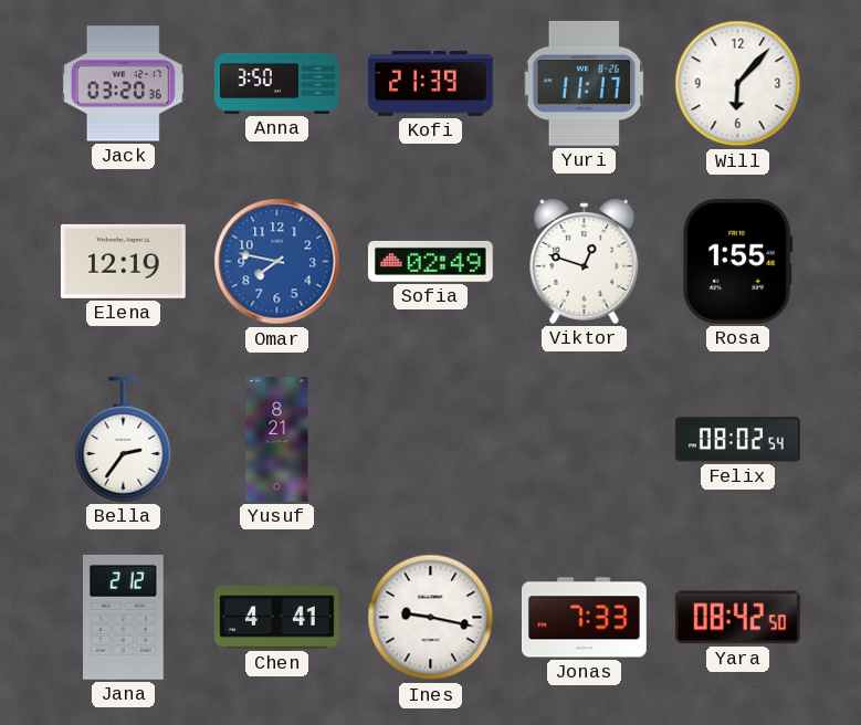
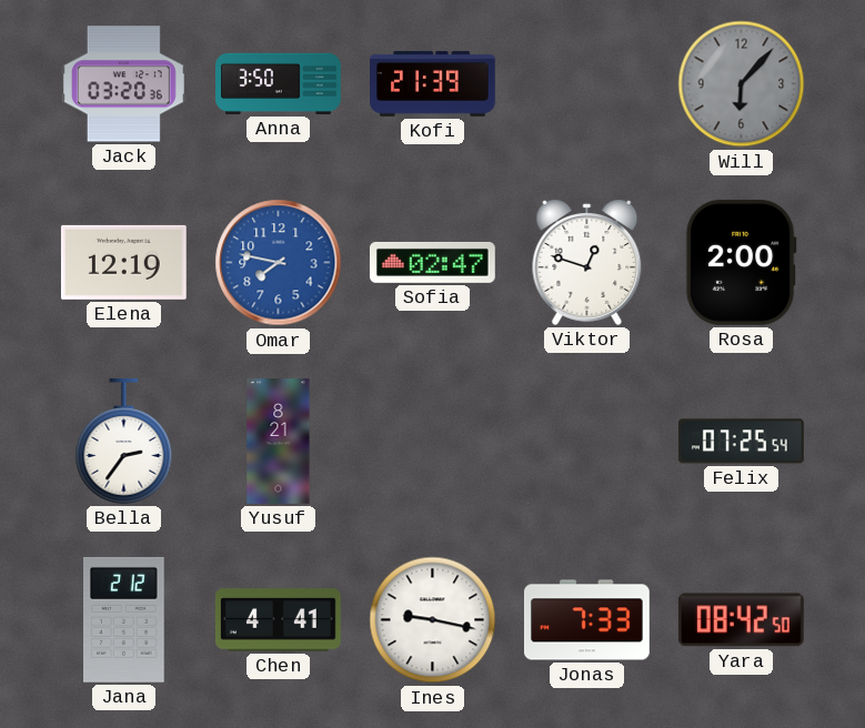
Yuri: 11:17 -> none
Will dial: white -> grey
Sofia: 02:49 -> 02:47
Rosa: 1:55 -> 2:00
Felix: 08:02 -> 07:25
